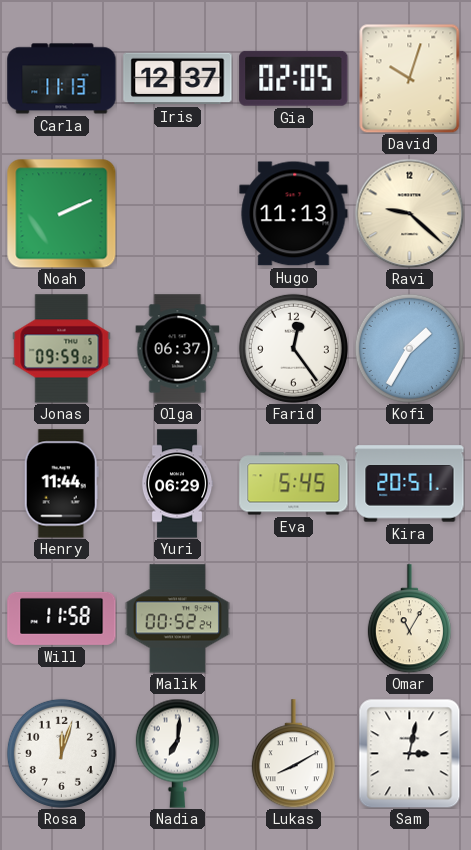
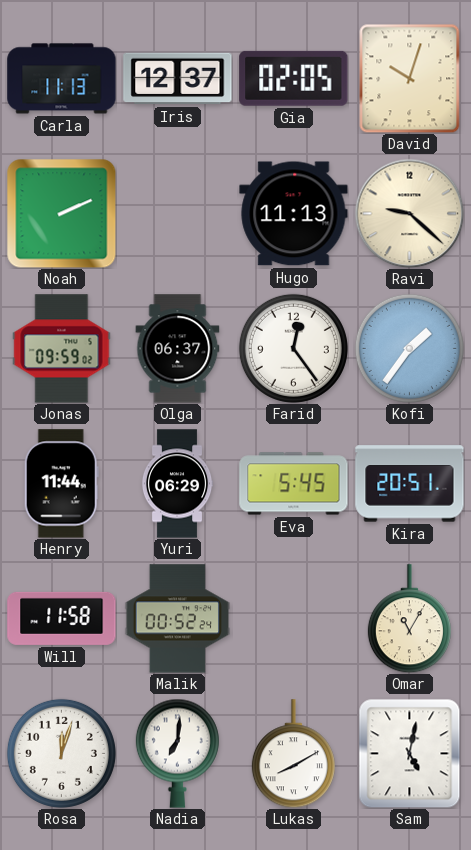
Kofi: 1:35 -> 1:36
Sam: 3:02 -> 5:02
